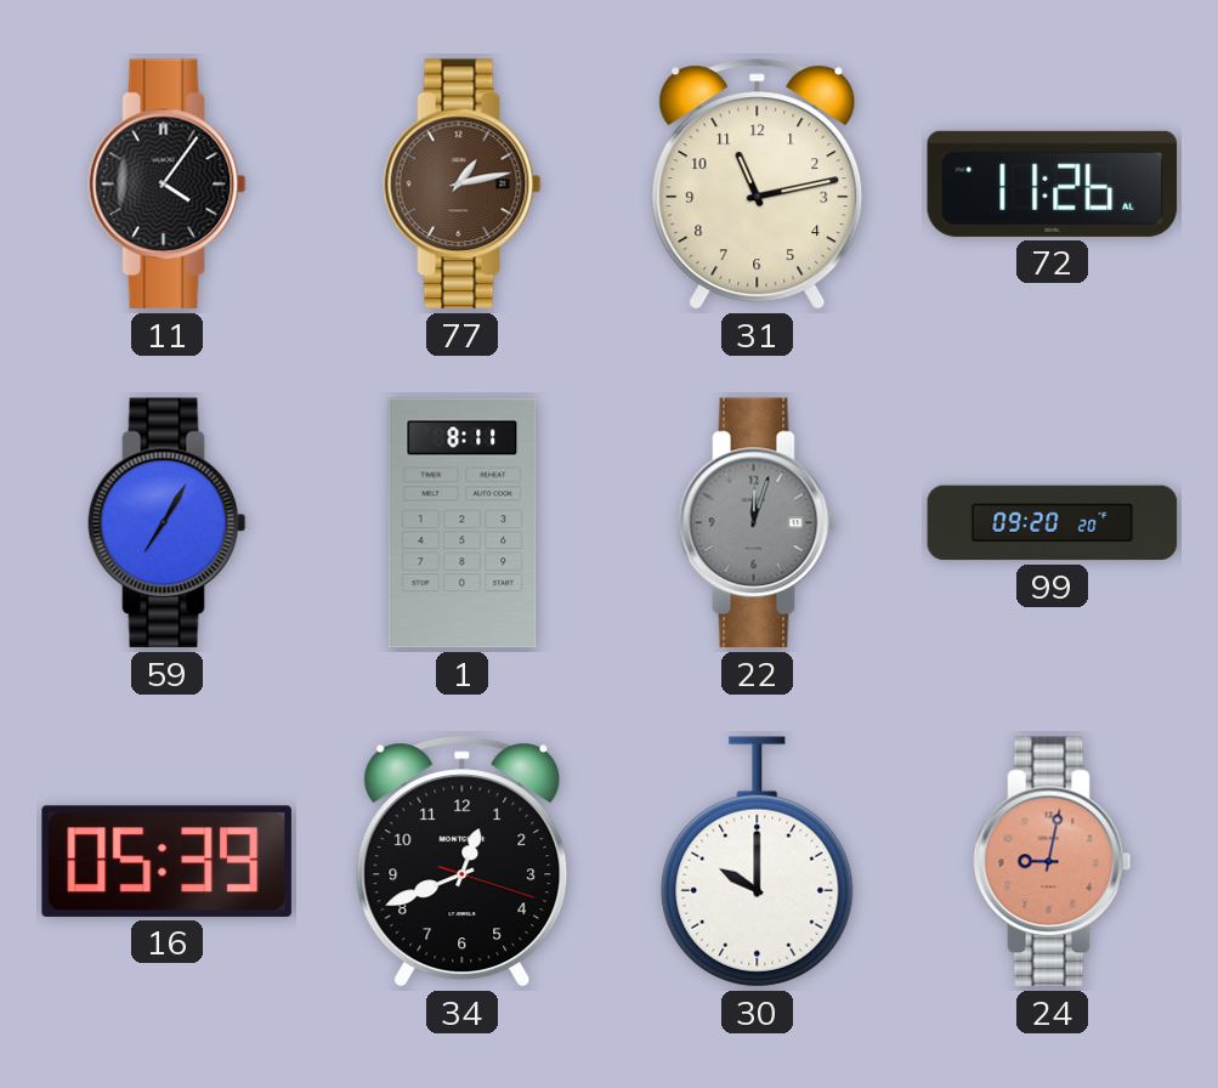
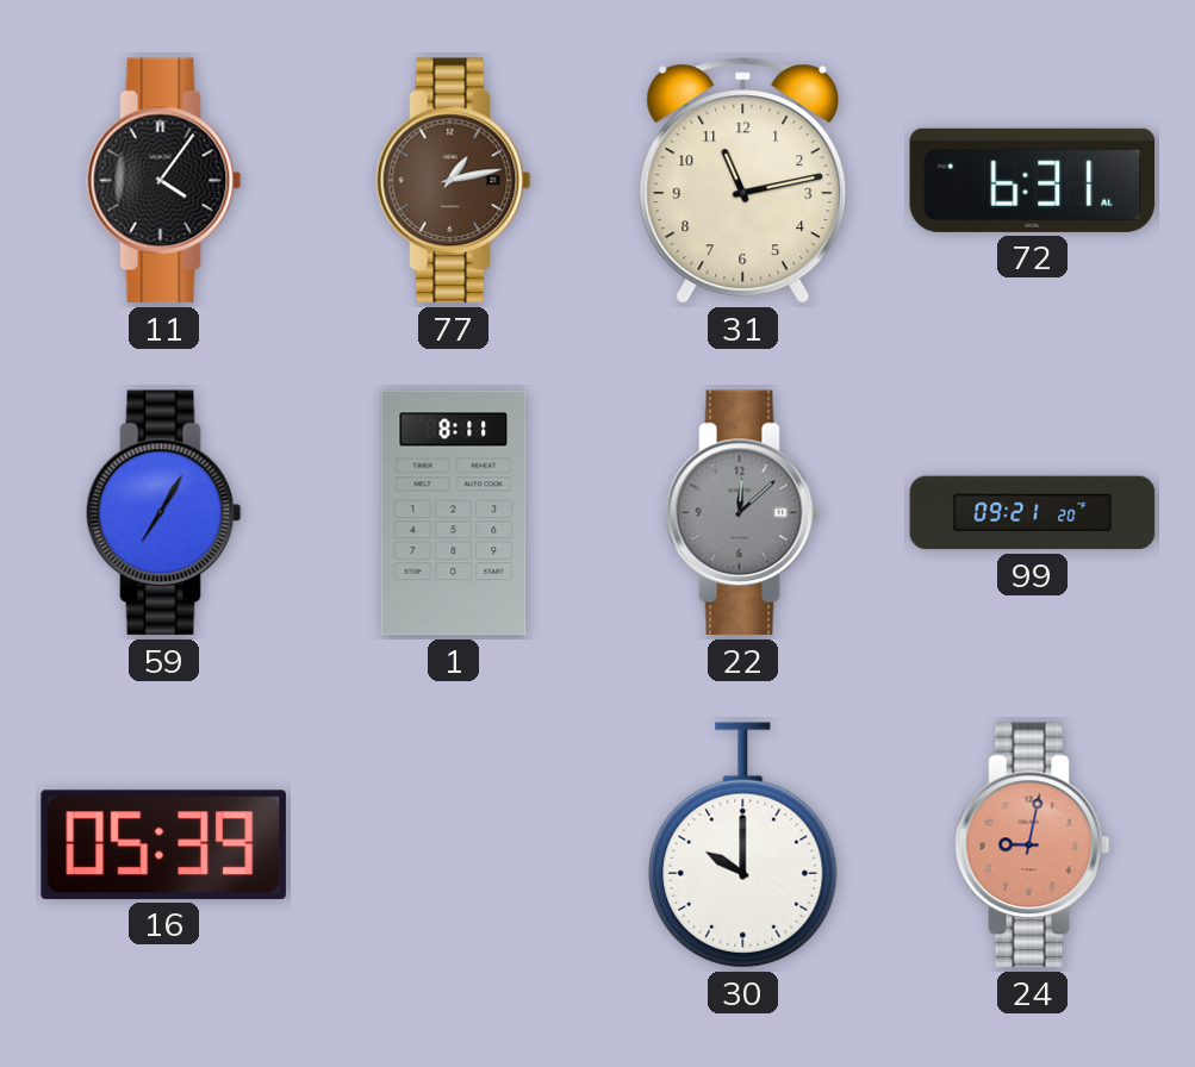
72: 11:26 -> 6:31
22: 12:03 -> 12:08
99: 09:20 -> 09:21
34: 12:41 -> none
